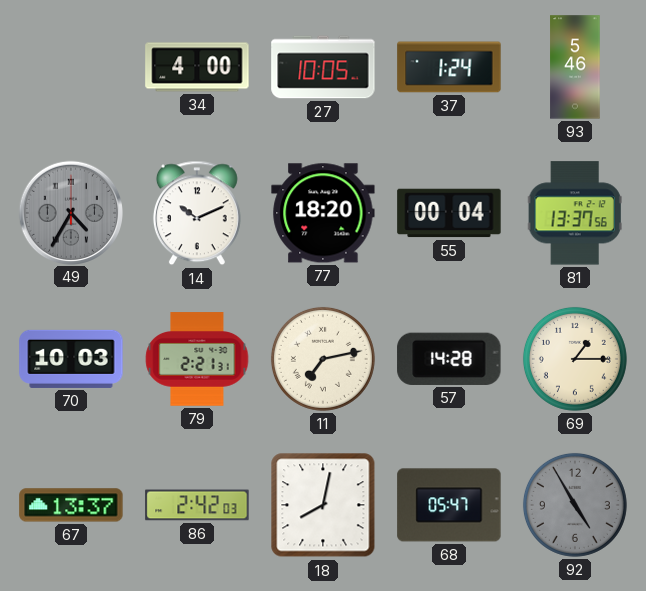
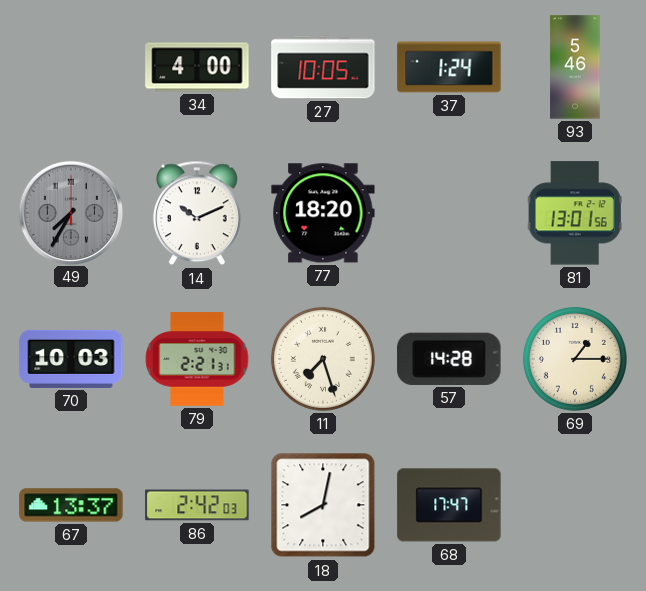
49: 4:35 -> 7:35
55: 00:04 -> none
81: 13:37 -> 13:01
11: 7:13 -> 7:27
68: 05:47 -> 17:47
92: 4:55 -> none
